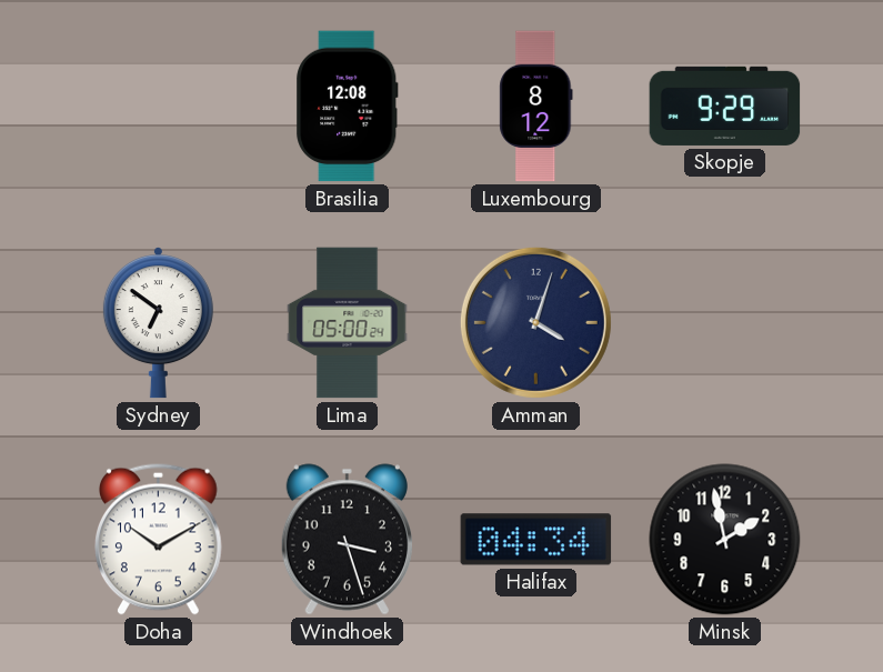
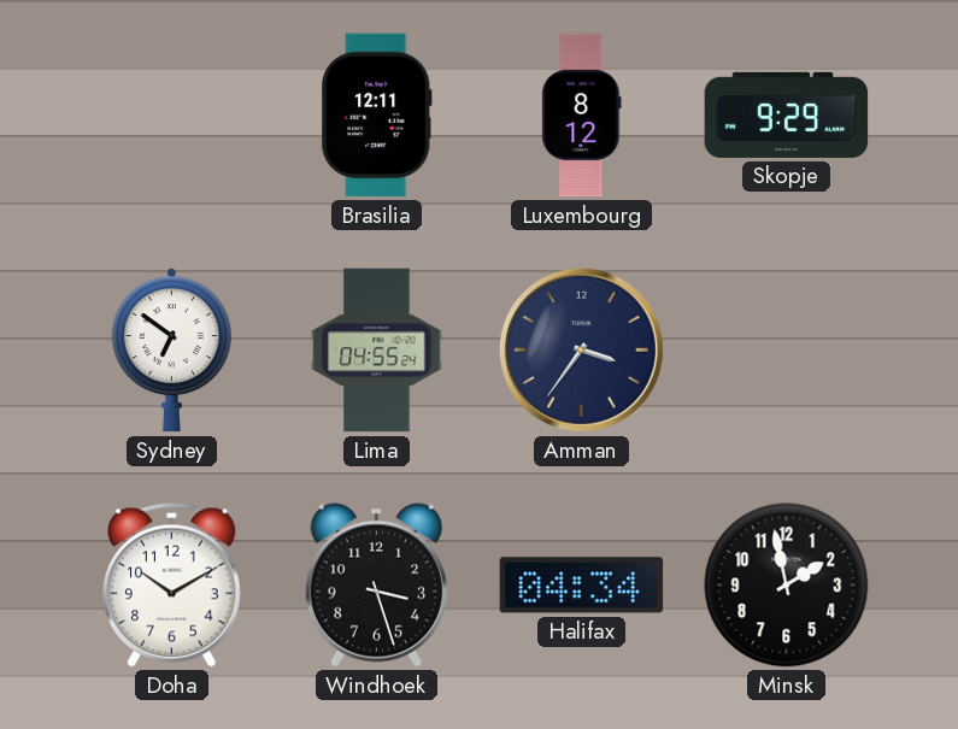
Brasilia: 12:08 -> 12:11
Lima: 05:00 -> 04:55
Amman: 4:03 -> 3:36
